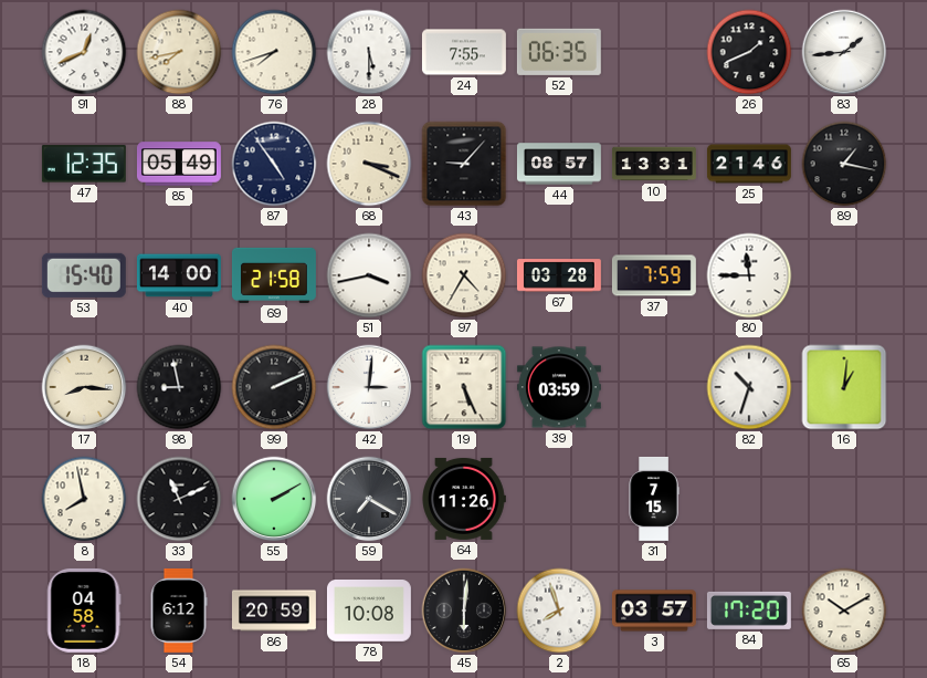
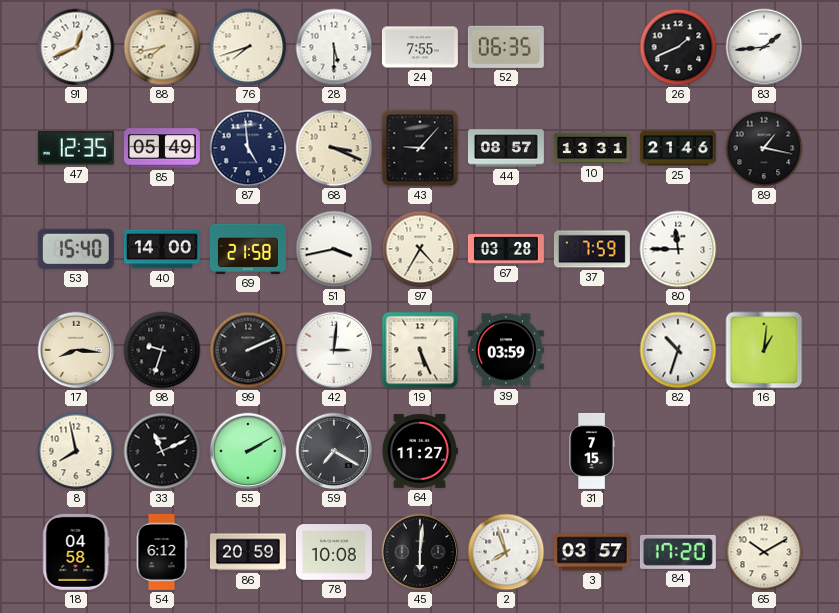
87: 4:54 -> 4:59
98: 8:58 -> 9:33
64: 11:26 -> 11:27
